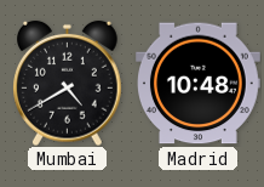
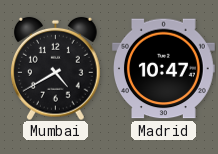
Madrid: 10:48 -> 10:47
